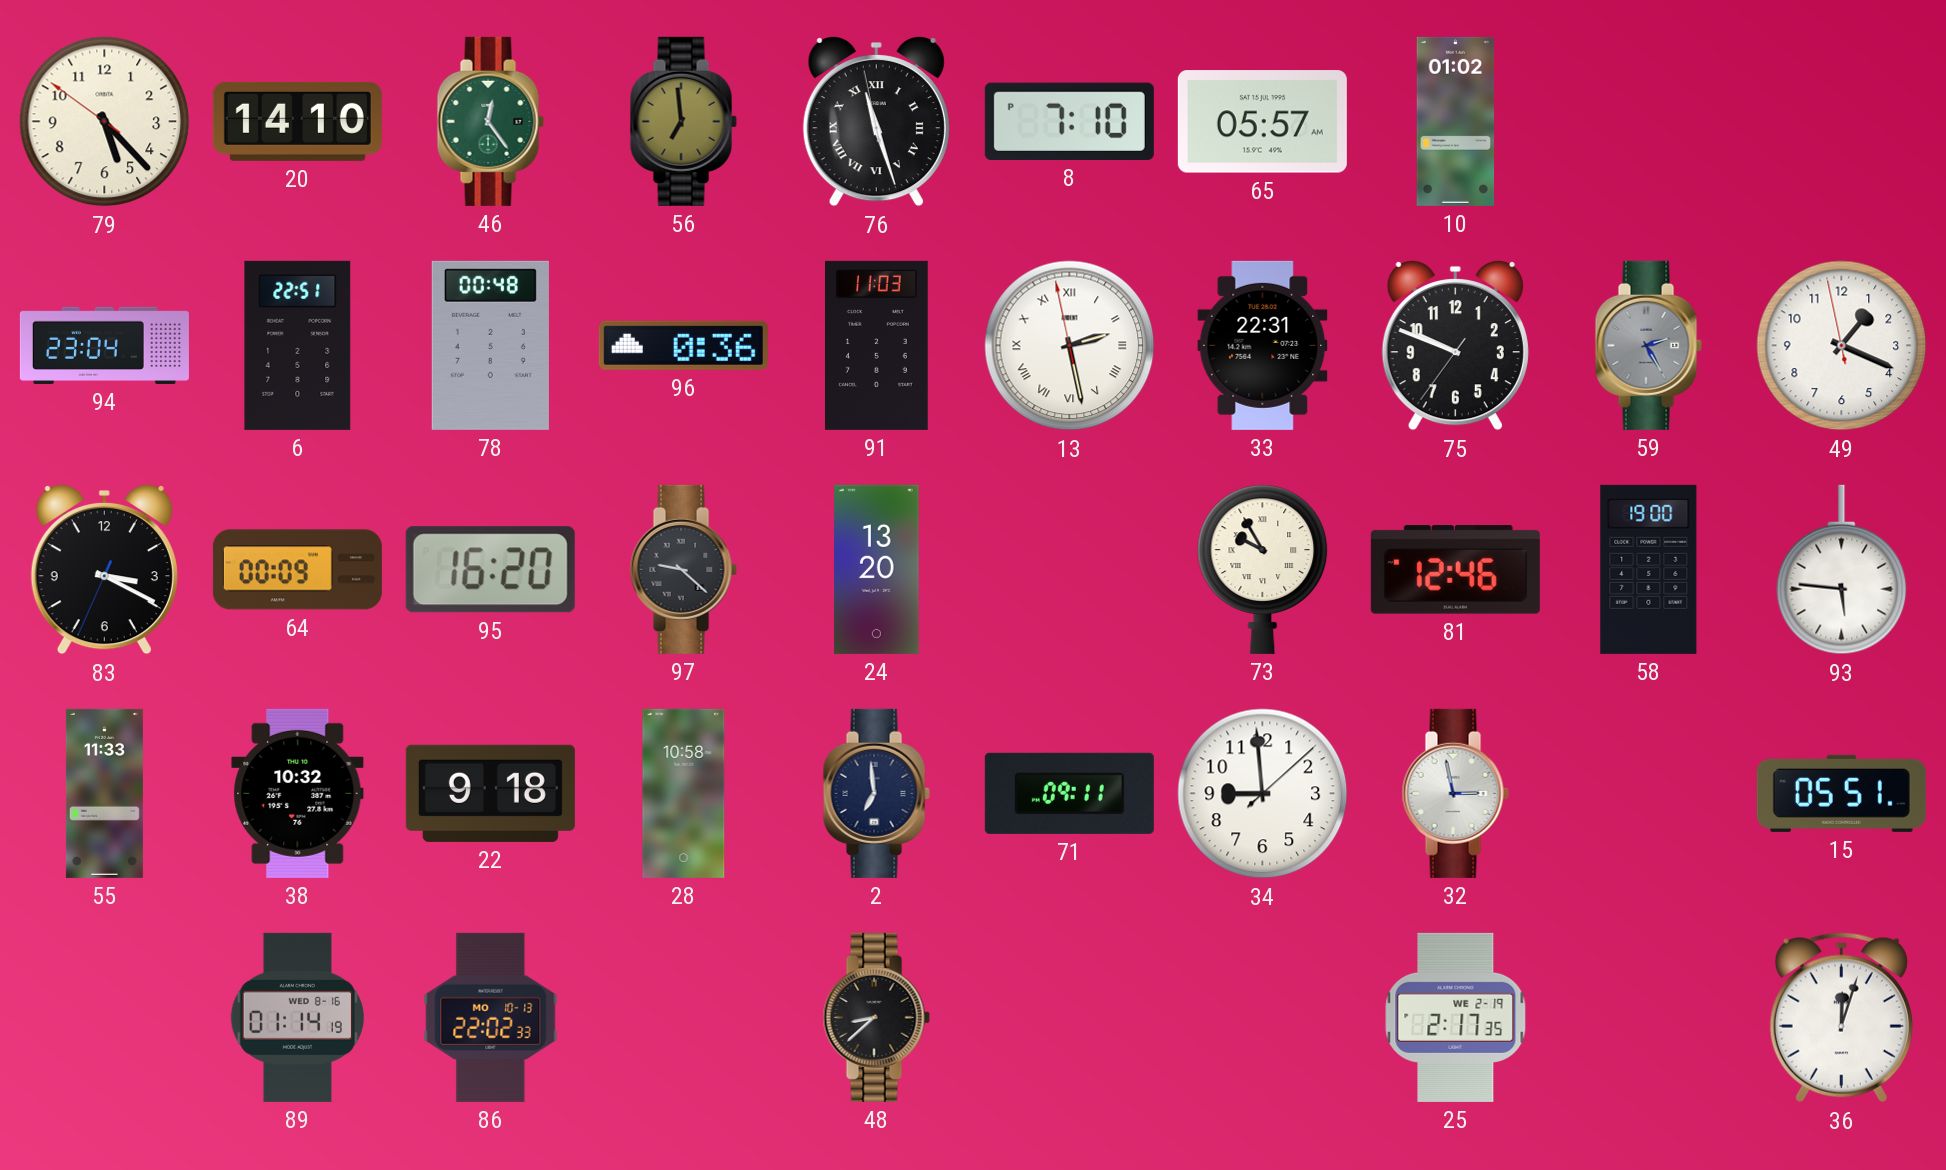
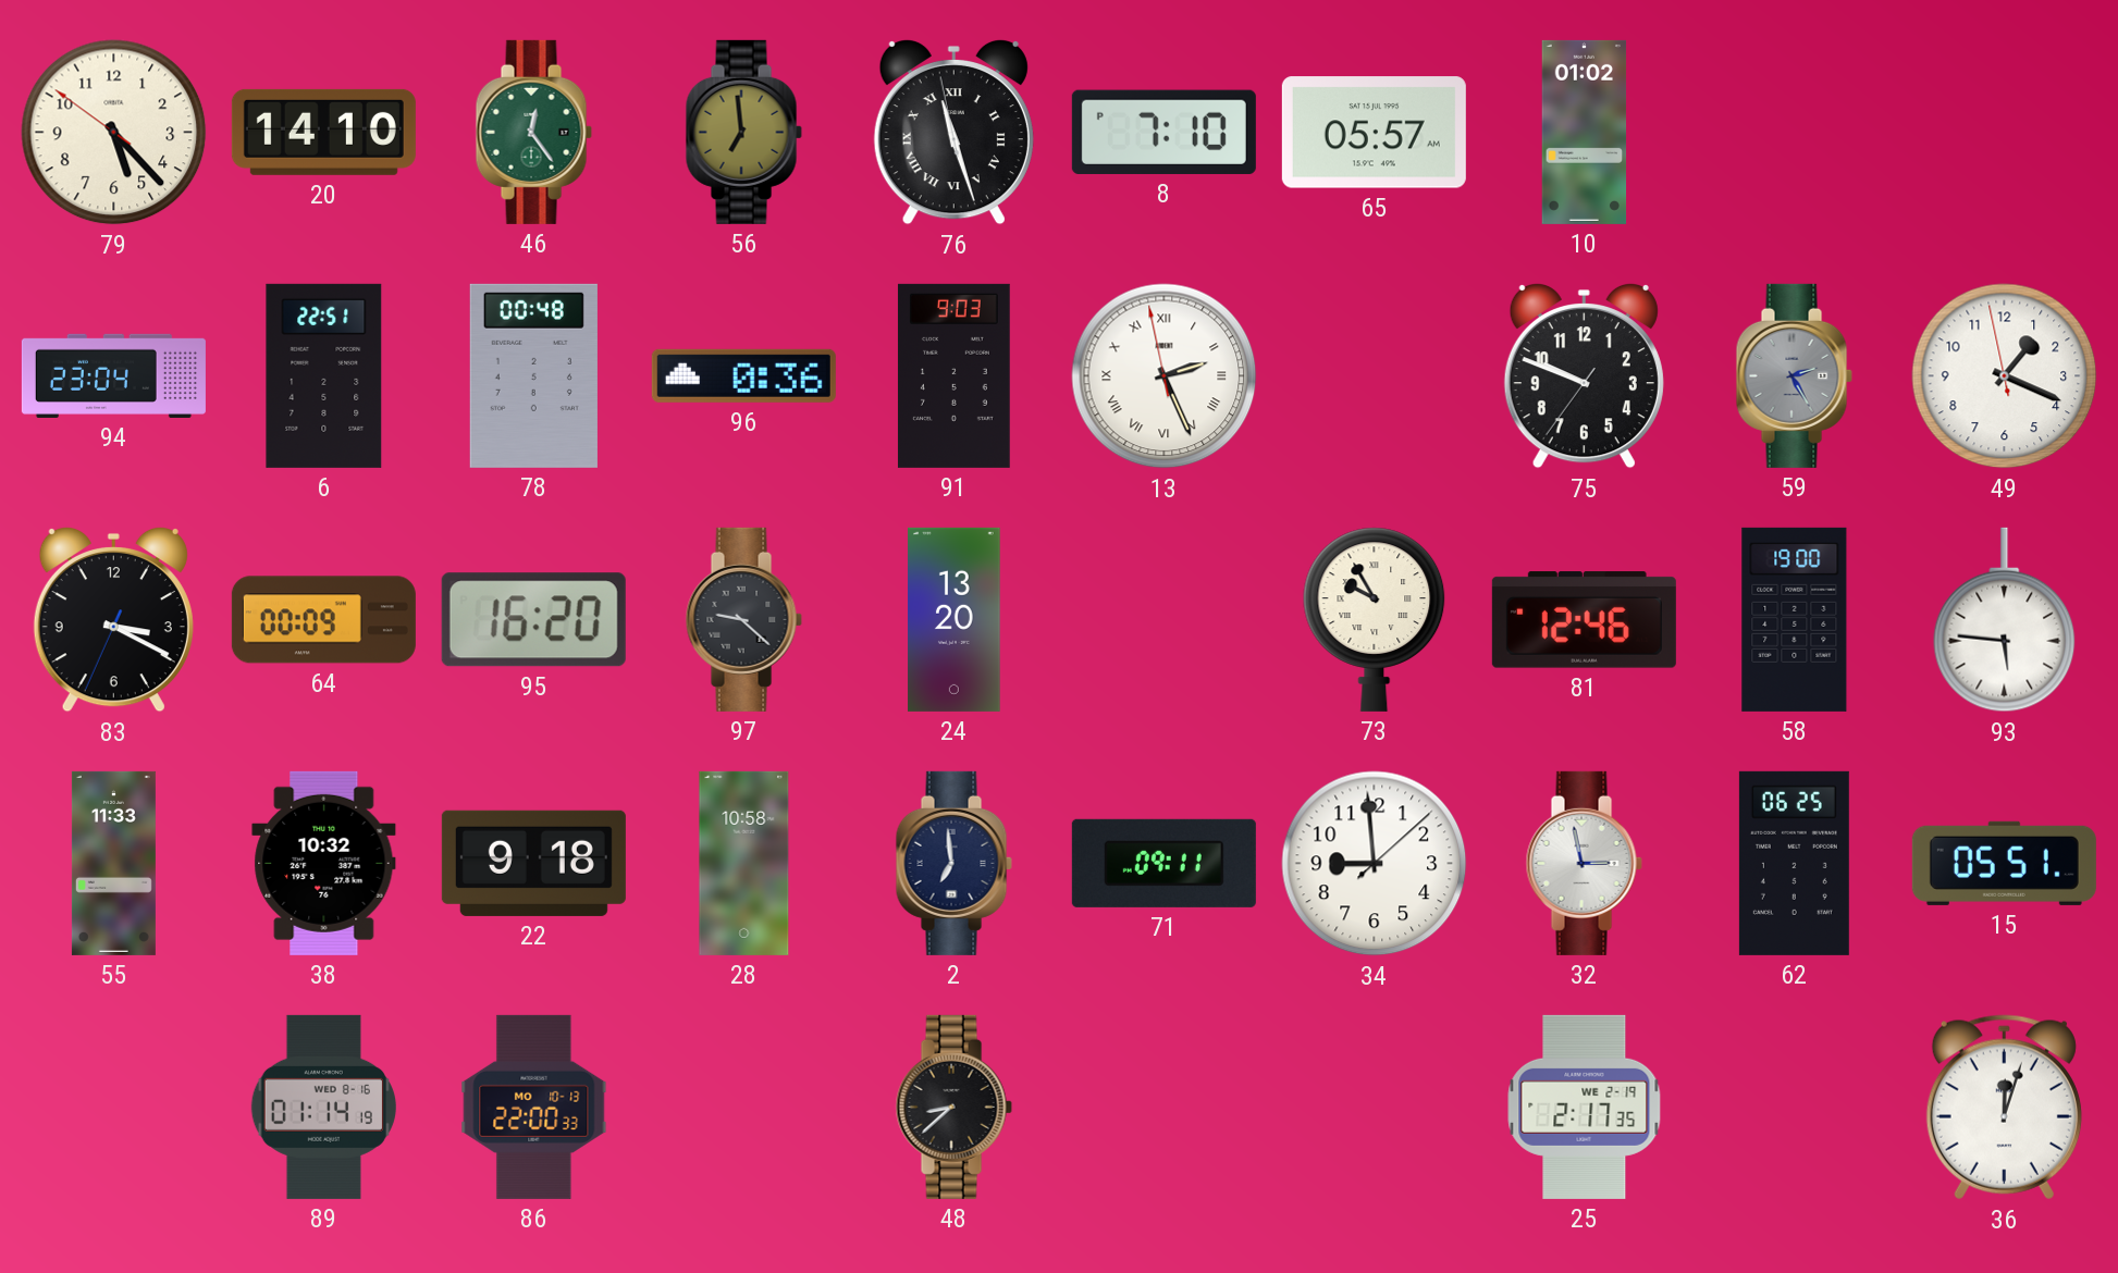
91: 11:03 -> 9:03
13: 2:27 -> 2:25
33: 22:31 -> none
62: none -> 06:25
86: 22:02 -> 22:00
